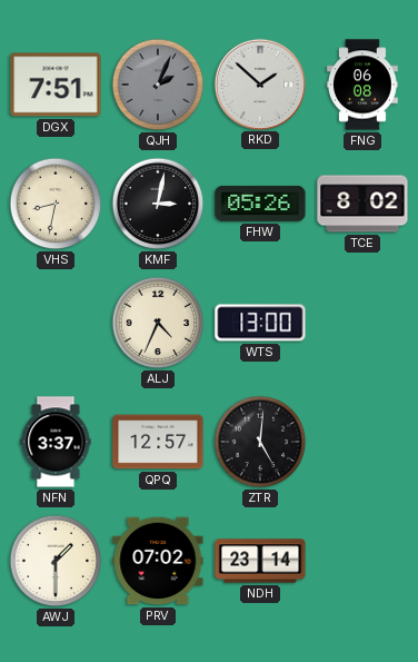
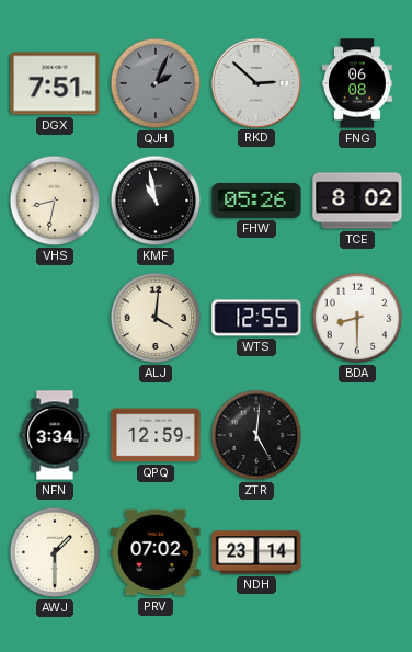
RKD: 1:52 -> 2:52
KMF: 3:02 -> 10:58
ALJ: 4:34 -> 4:01
WTS: 13:00 -> 12:55
BDA: none -> 8:30
NFN: 3:37 -> 3:34
QPQ: 12:57 -> 12:59
